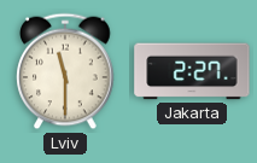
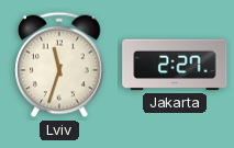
Lviv: 11:30 -> 11:33
